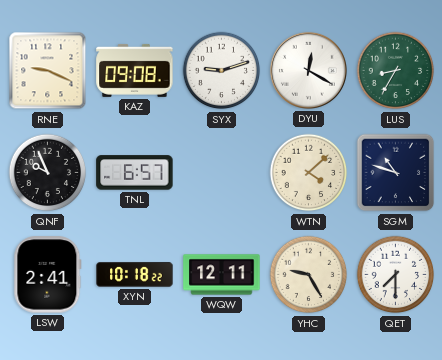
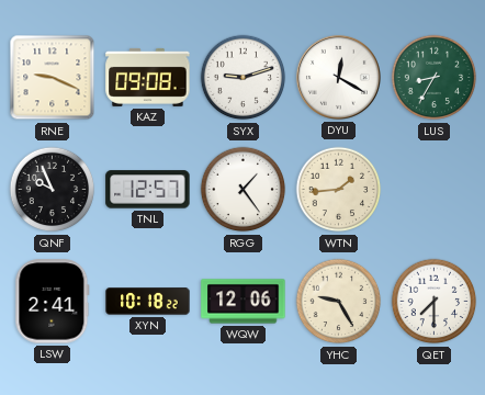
TNL: 6:57 -> 12:57
RGG: none -> 1:24
WTN: 4:08 -> 1:44
SGM: 10:48 -> none
WQW: 12:11 -> 12:06
